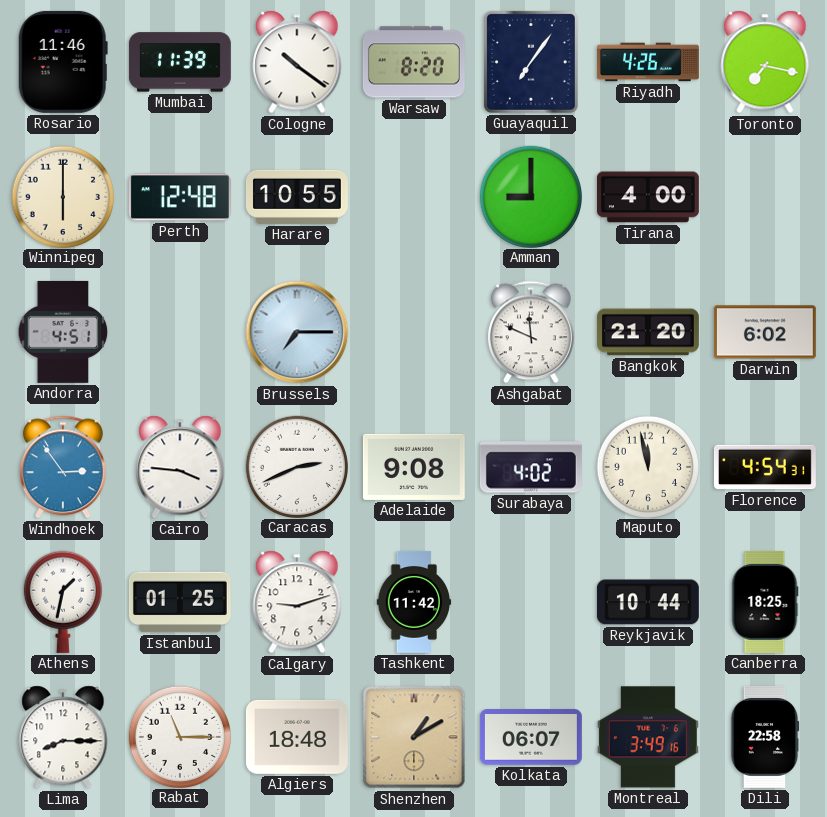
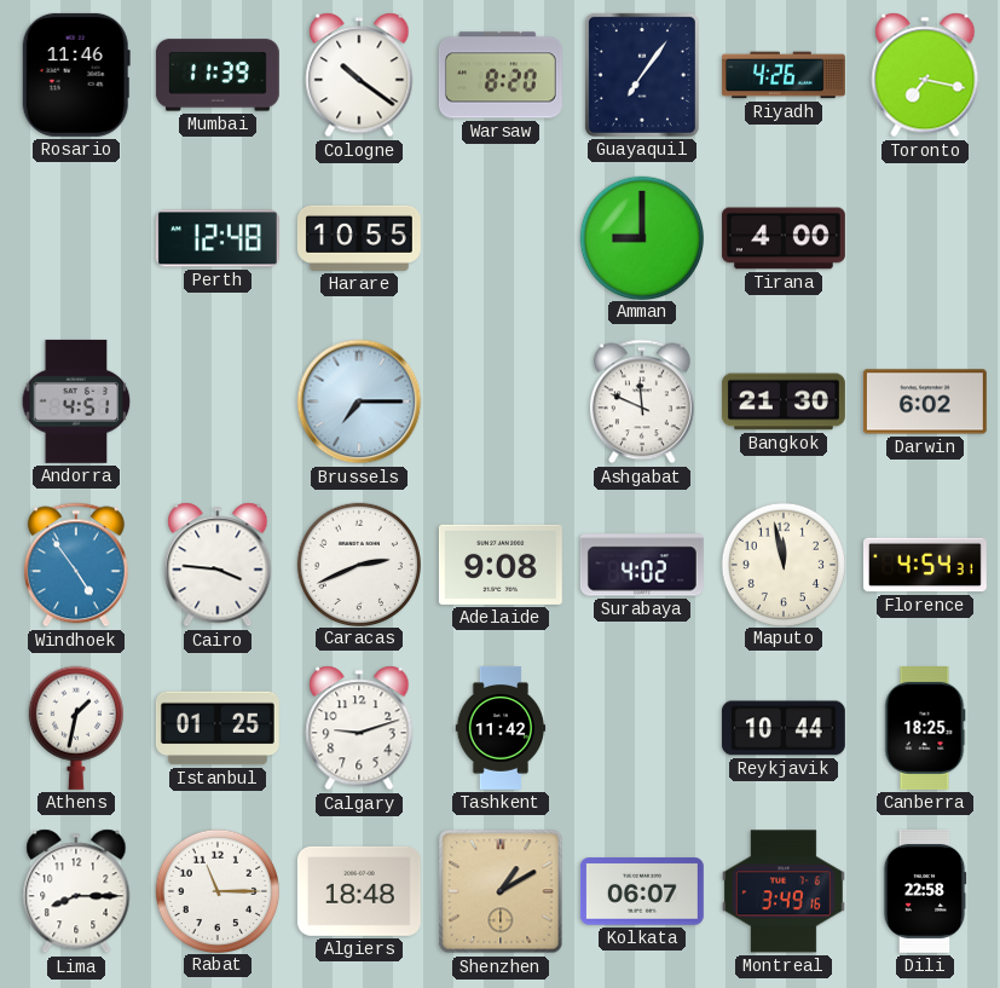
Winnipeg: 6:00 -> none
Bangkok: 21:20 -> 21:30
Windhoek: 2:54 -> 4:54
